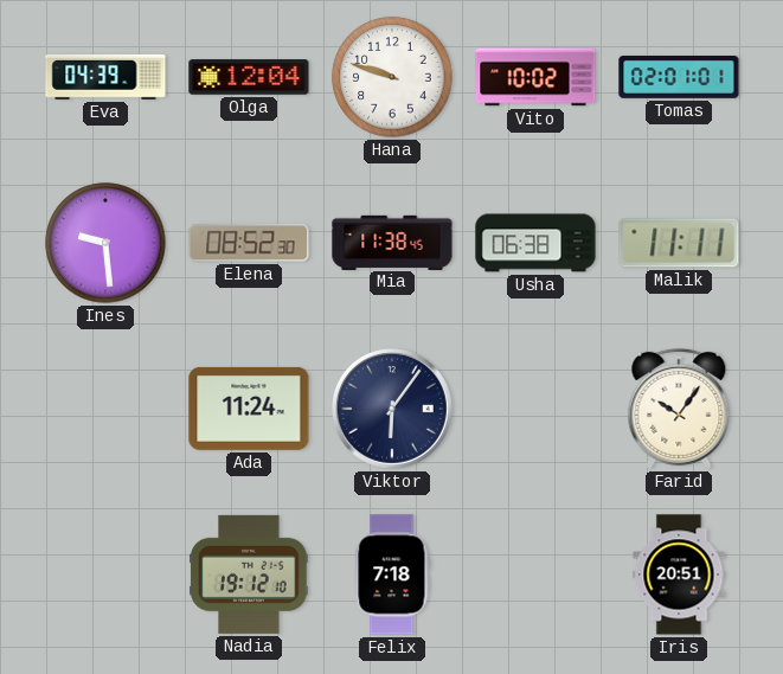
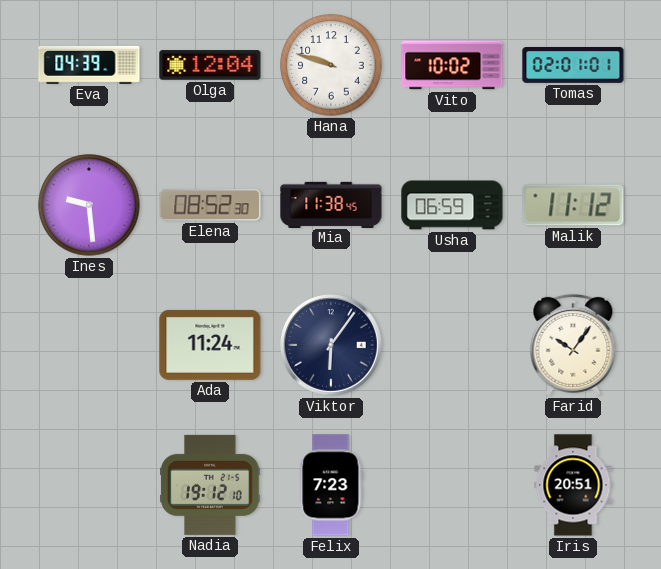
Usha: 06:38 -> 06:59
Malik: 11:11 -> 11:12
Felix: 7:18 -> 7:23
